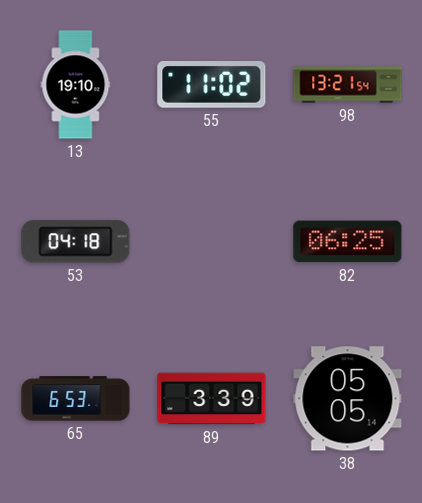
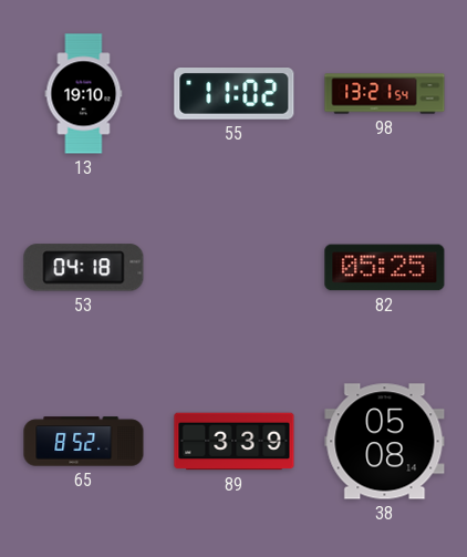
82: 06:25 -> 05:25
65: 6:53 -> 8:52
38: 05:05 -> 05:08
